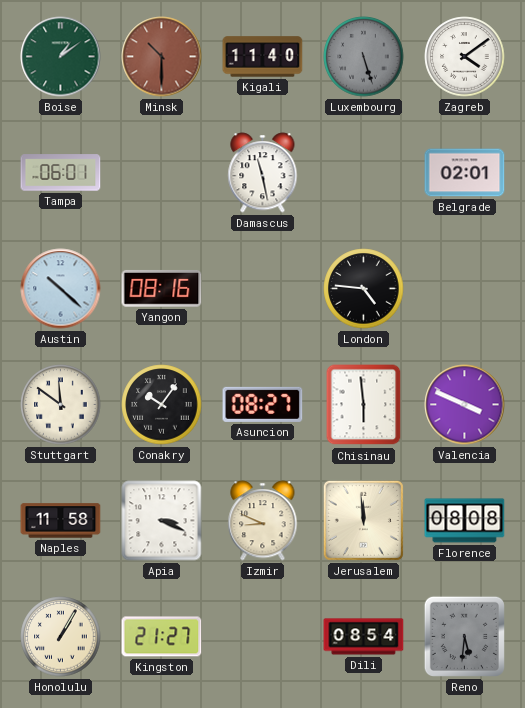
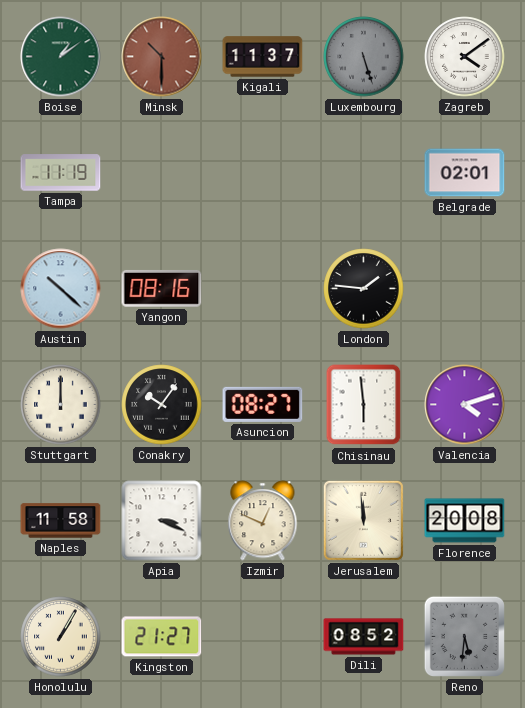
Kigali: 11:40 -> 11:37
Tampa: 06:01 -> 11:19
Damascus: 11:28 -> none
London: 4:46 -> 1:46
Stuttgart: 11:51 -> 12:00
Valencia: 3:49 -> 4:12
Izmir: 8:49 -> 12:49
Florence: 08:08 -> 20:08
Dili: 08:54 -> 08:52
